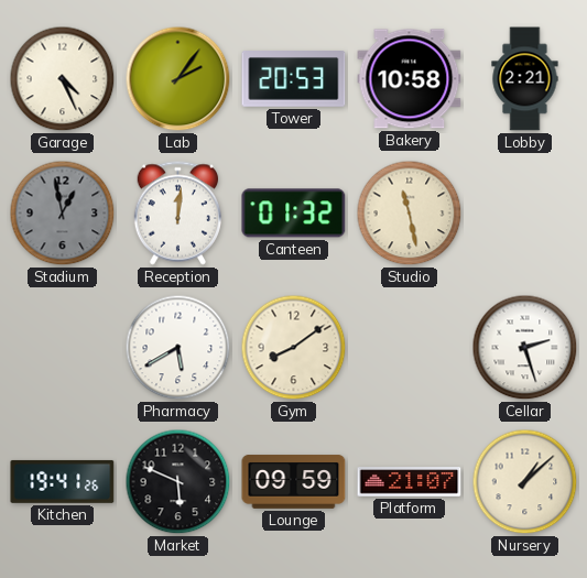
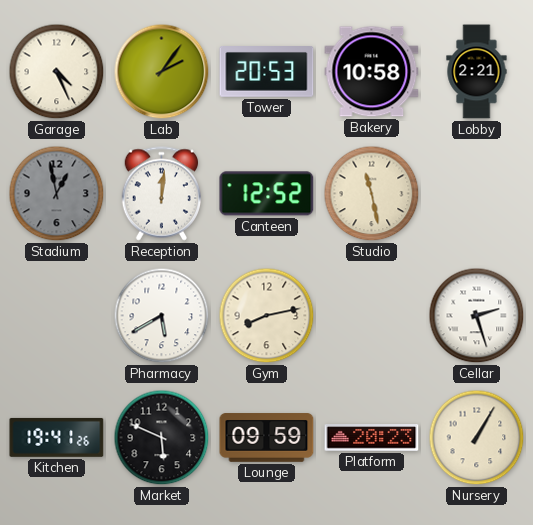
Canteen: 01:32 -> 12:52
Gym: 8:09 -> 8:13
Platform: 21:07 -> 20:23
Nursery: 1:08 -> 1:05
